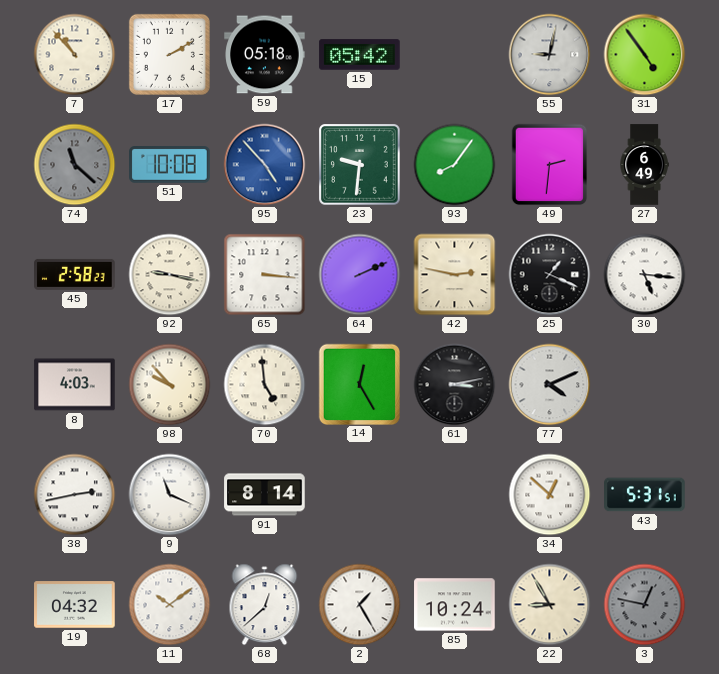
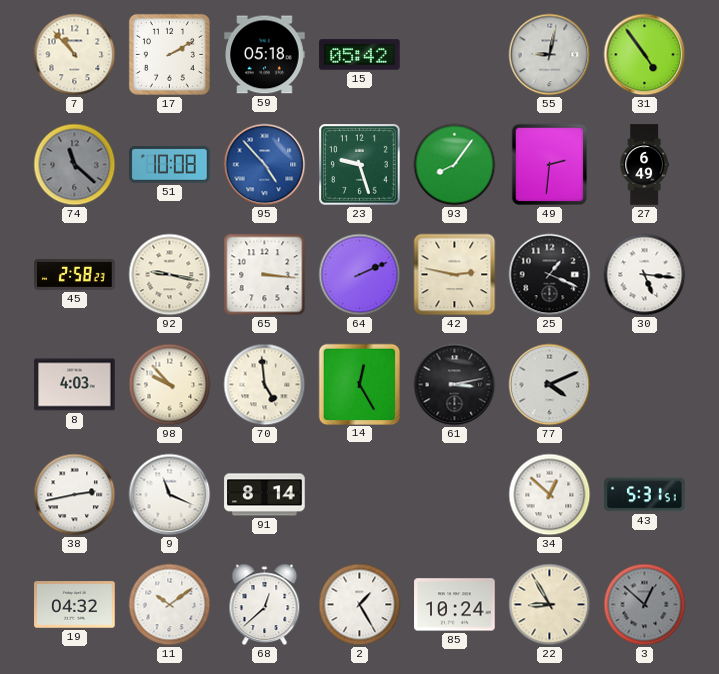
23: 9:31 -> 9:27
3: 12:47 -> 12:52
